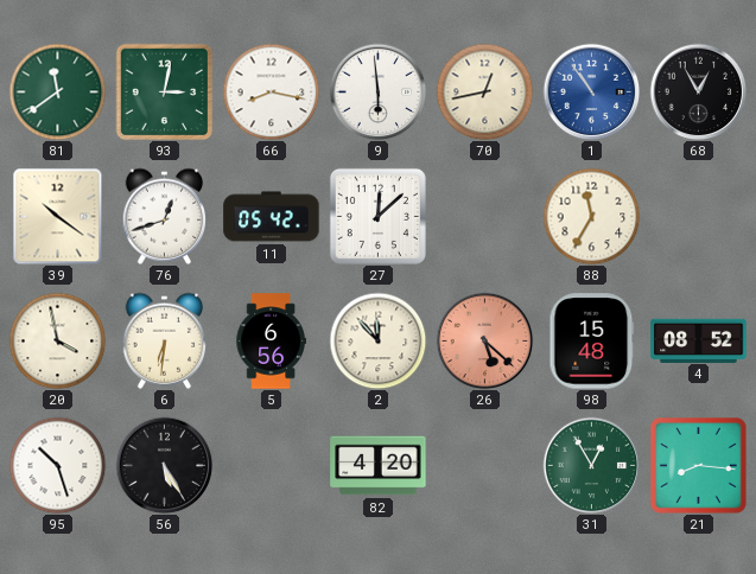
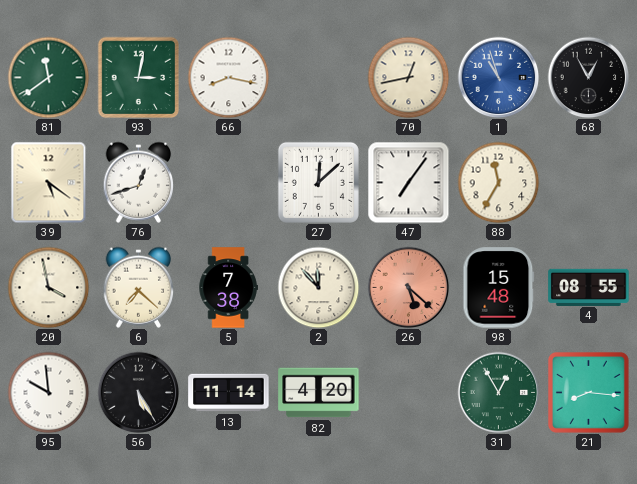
9: 5:59 -> none
1: 10:54 -> 10:57
39: 10:21 -> 5:21
11: 05:42 -> none
47: none -> 7:06
6: 6:31 -> 7:22
5: 6:56 -> 7:38
4: 08:52 -> 08:55
95: 10:27 -> 9:59
13: none -> 11:14
